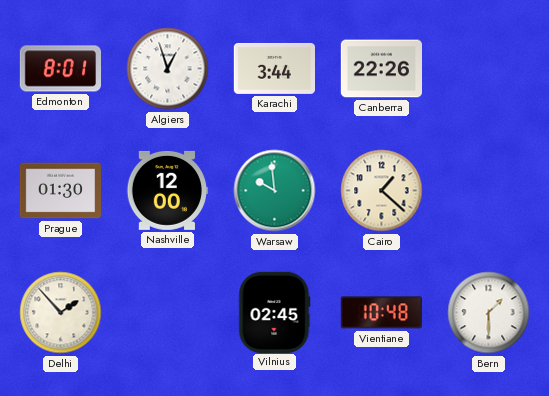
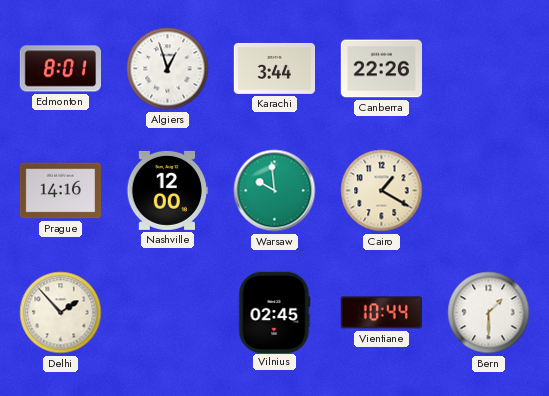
Prague: 01:30 -> 14:16
Cairo: 1:22 -> 1:20
Vientiane: 10:48 -> 10:44
